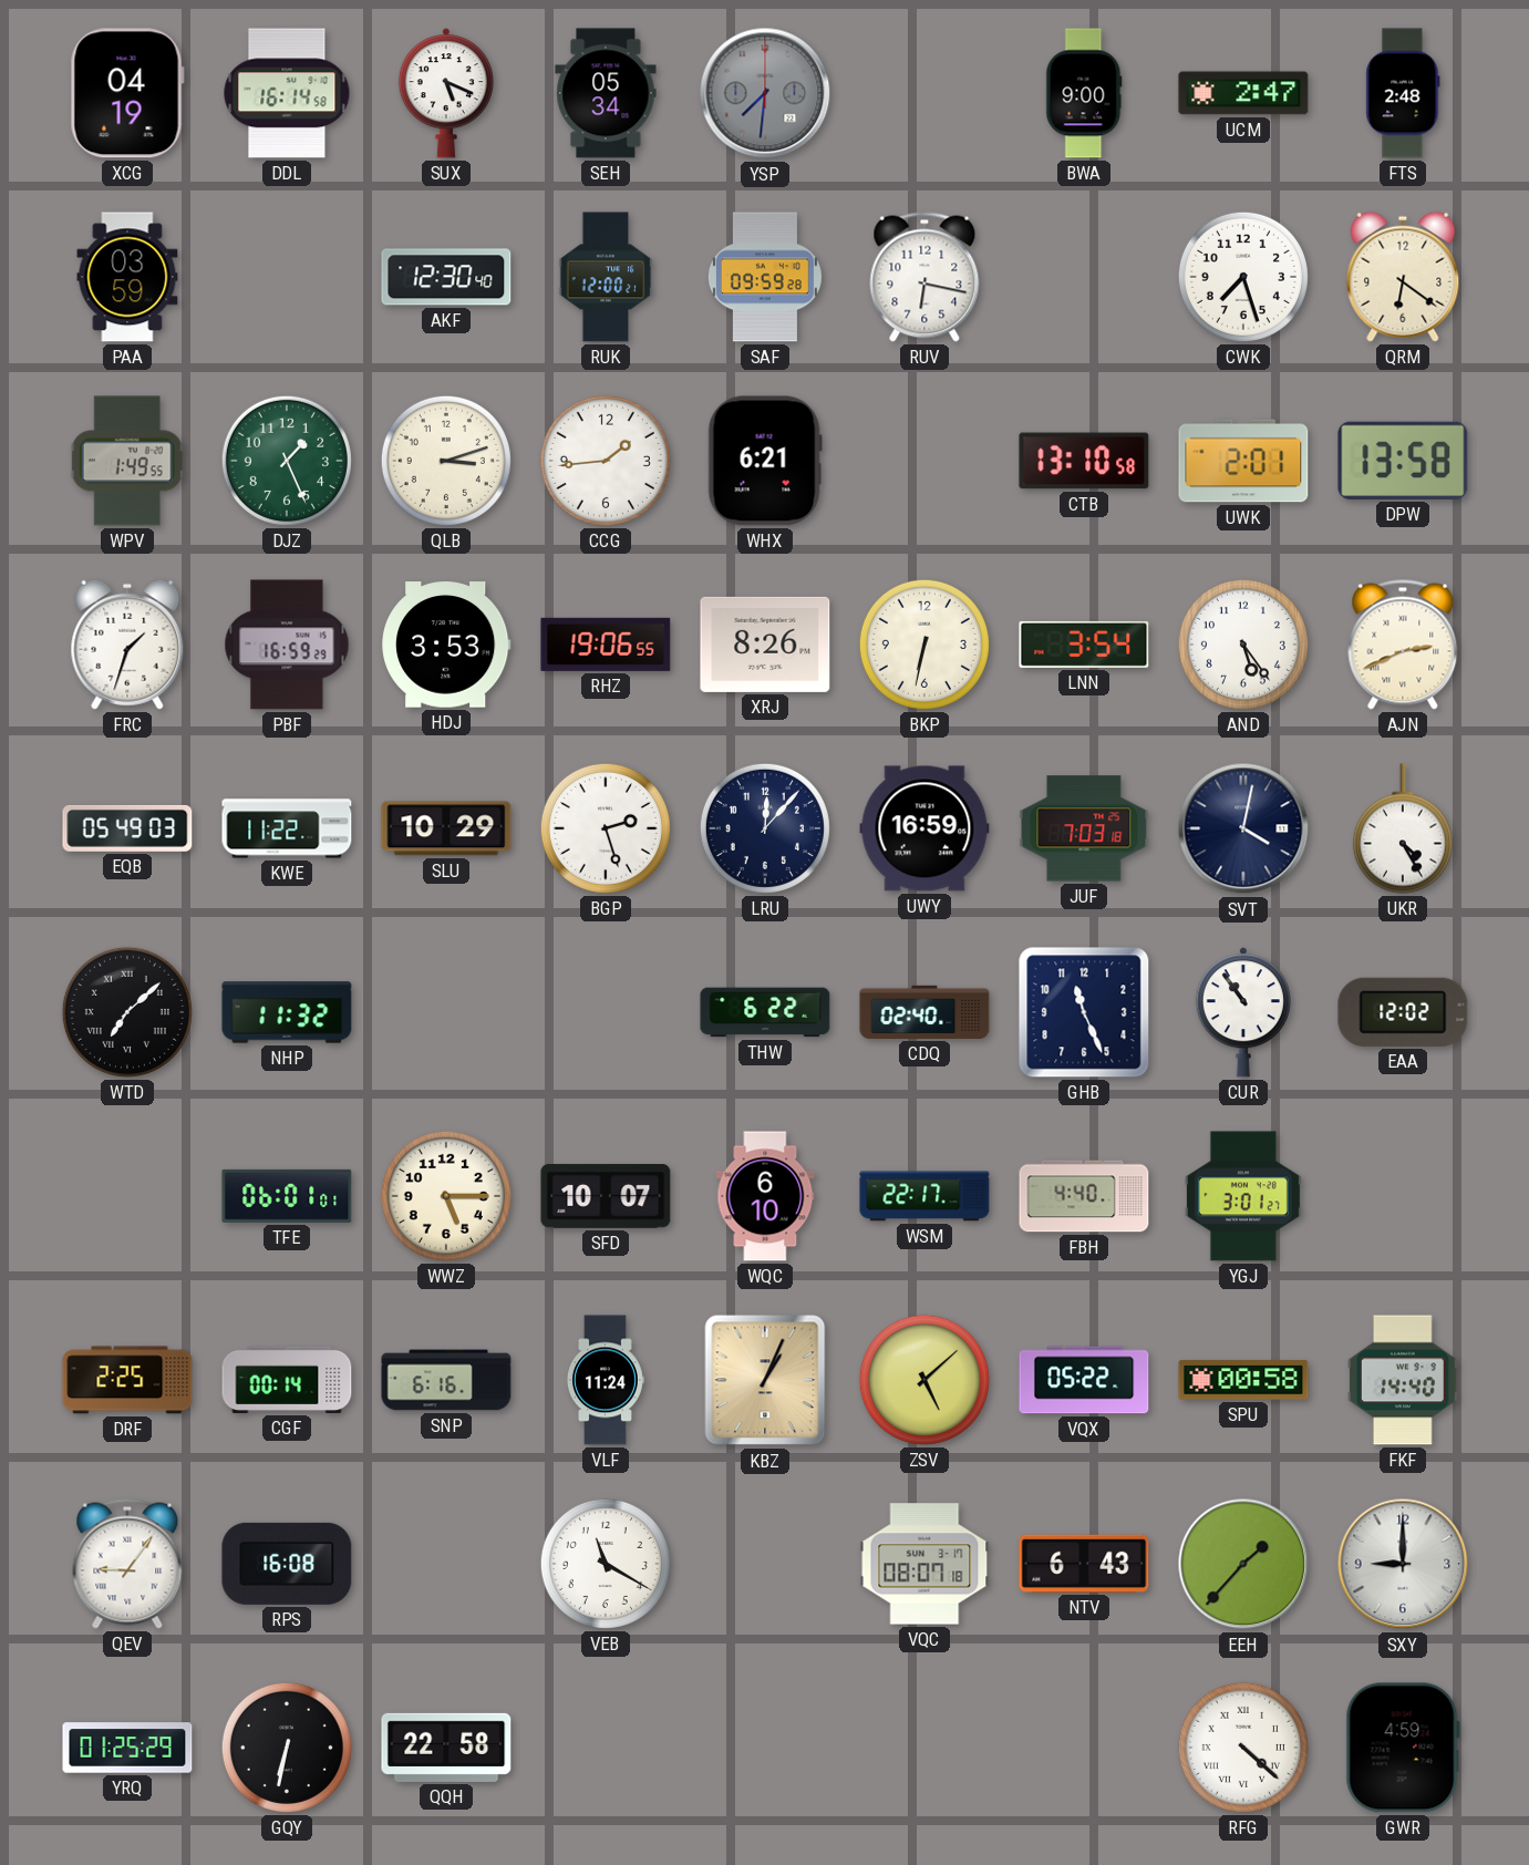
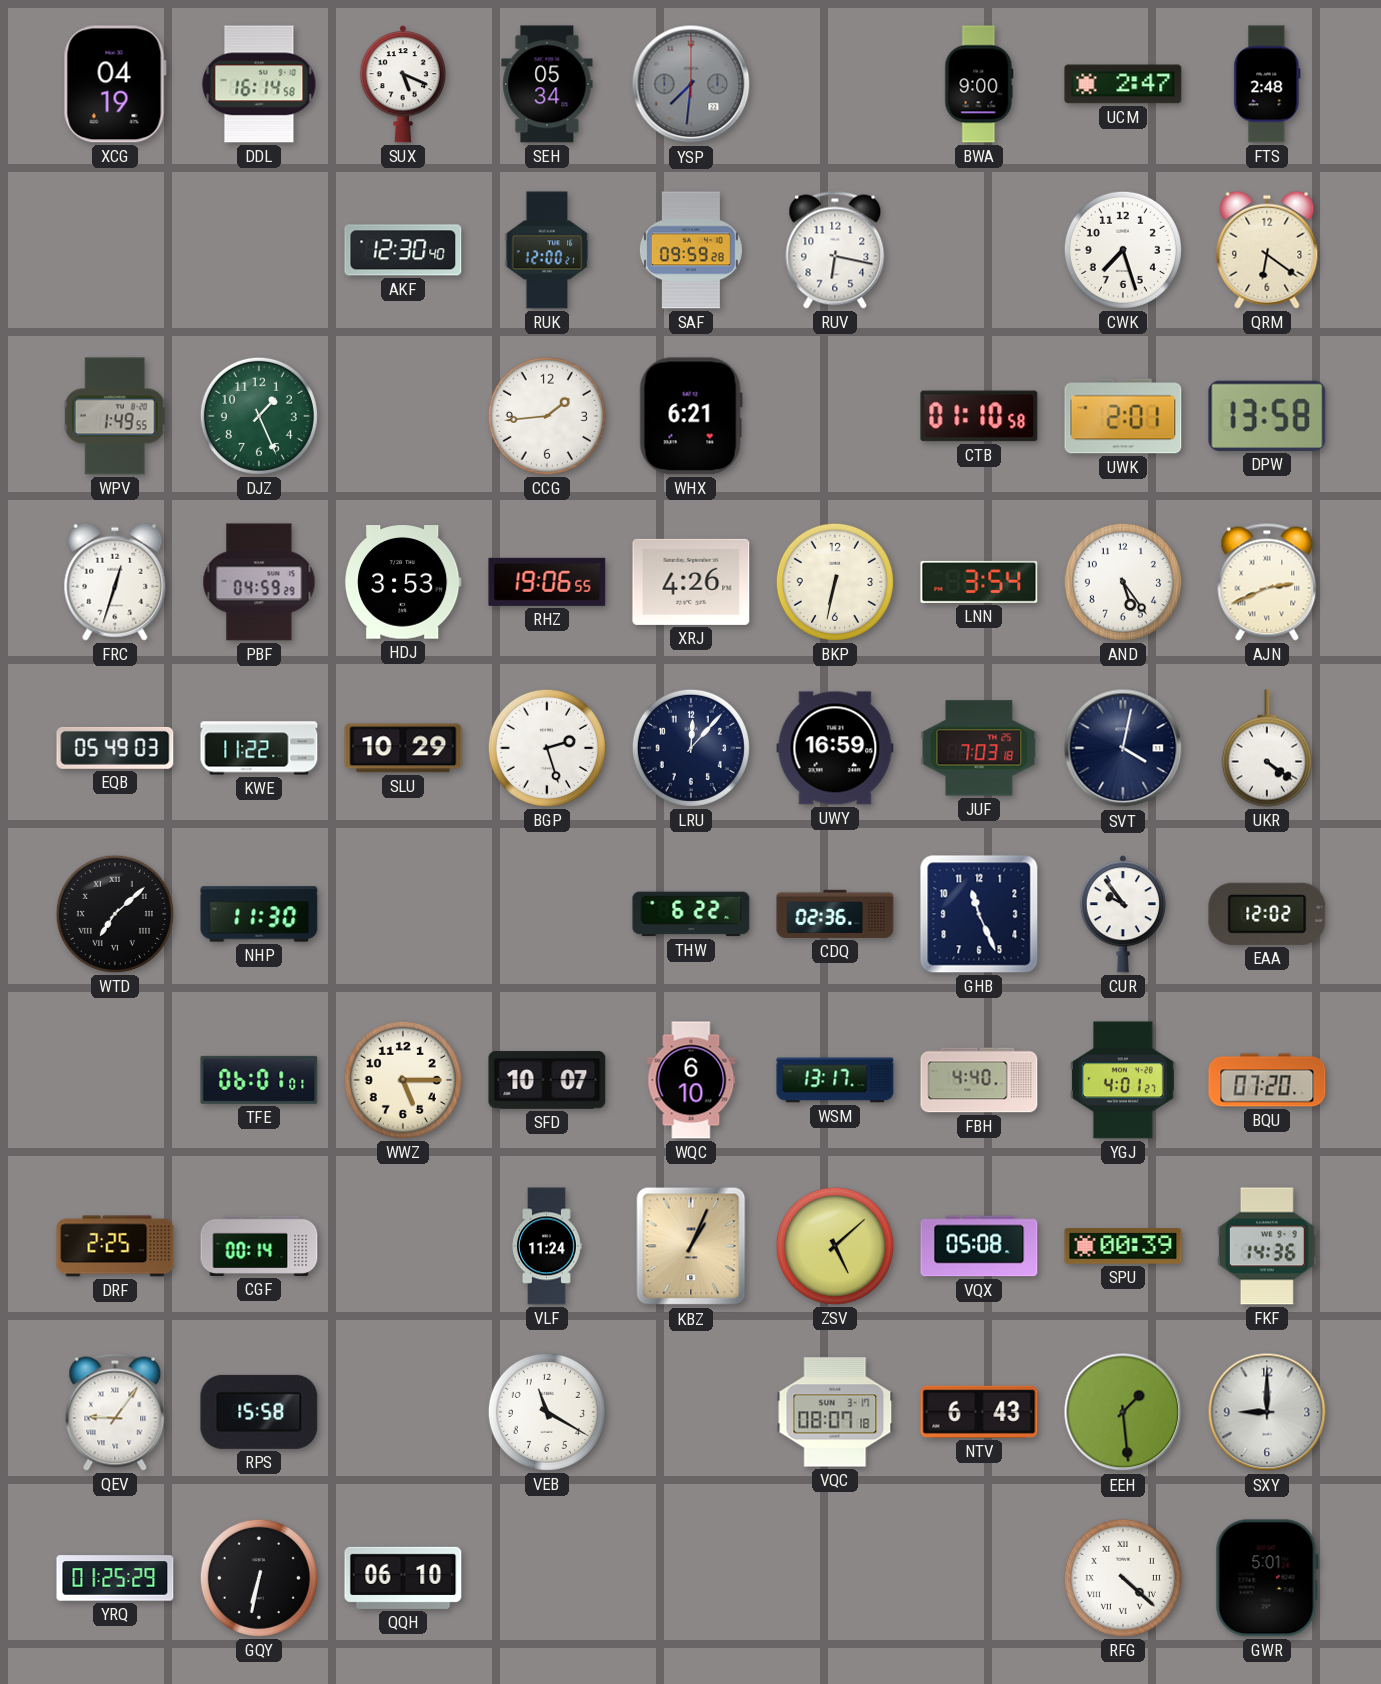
PAA: 03:59 -> none
QLB: 3:12 -> none
CTB: 13:10 -> 01:10
FRC: 1:33 -> 12:33
PBF: 16:59 -> 04:59
XRJ: 8:26 -> 4:26
UKR: 4:25 -> 4:21
NHP: 11:32 -> 11:30
CDQ: 02:40 -> 02:36
CUR: 10:54 -> 9:54
WSM: 22:17 -> 13:17
YGJ: 3:01 -> 4:01
BQU: none -> 07:20
SNP: 6:16 -> none
VQX: 05:22 -> 05:08
SPU: 00:58 -> 00:39
FKF: 14:40 -> 14:36
RPS: 16:08 -> 15:58
EEH: 1:37 -> 1:29
QQH: 22:58 -> 06:10
GWR: 4:59 -> 5:01
